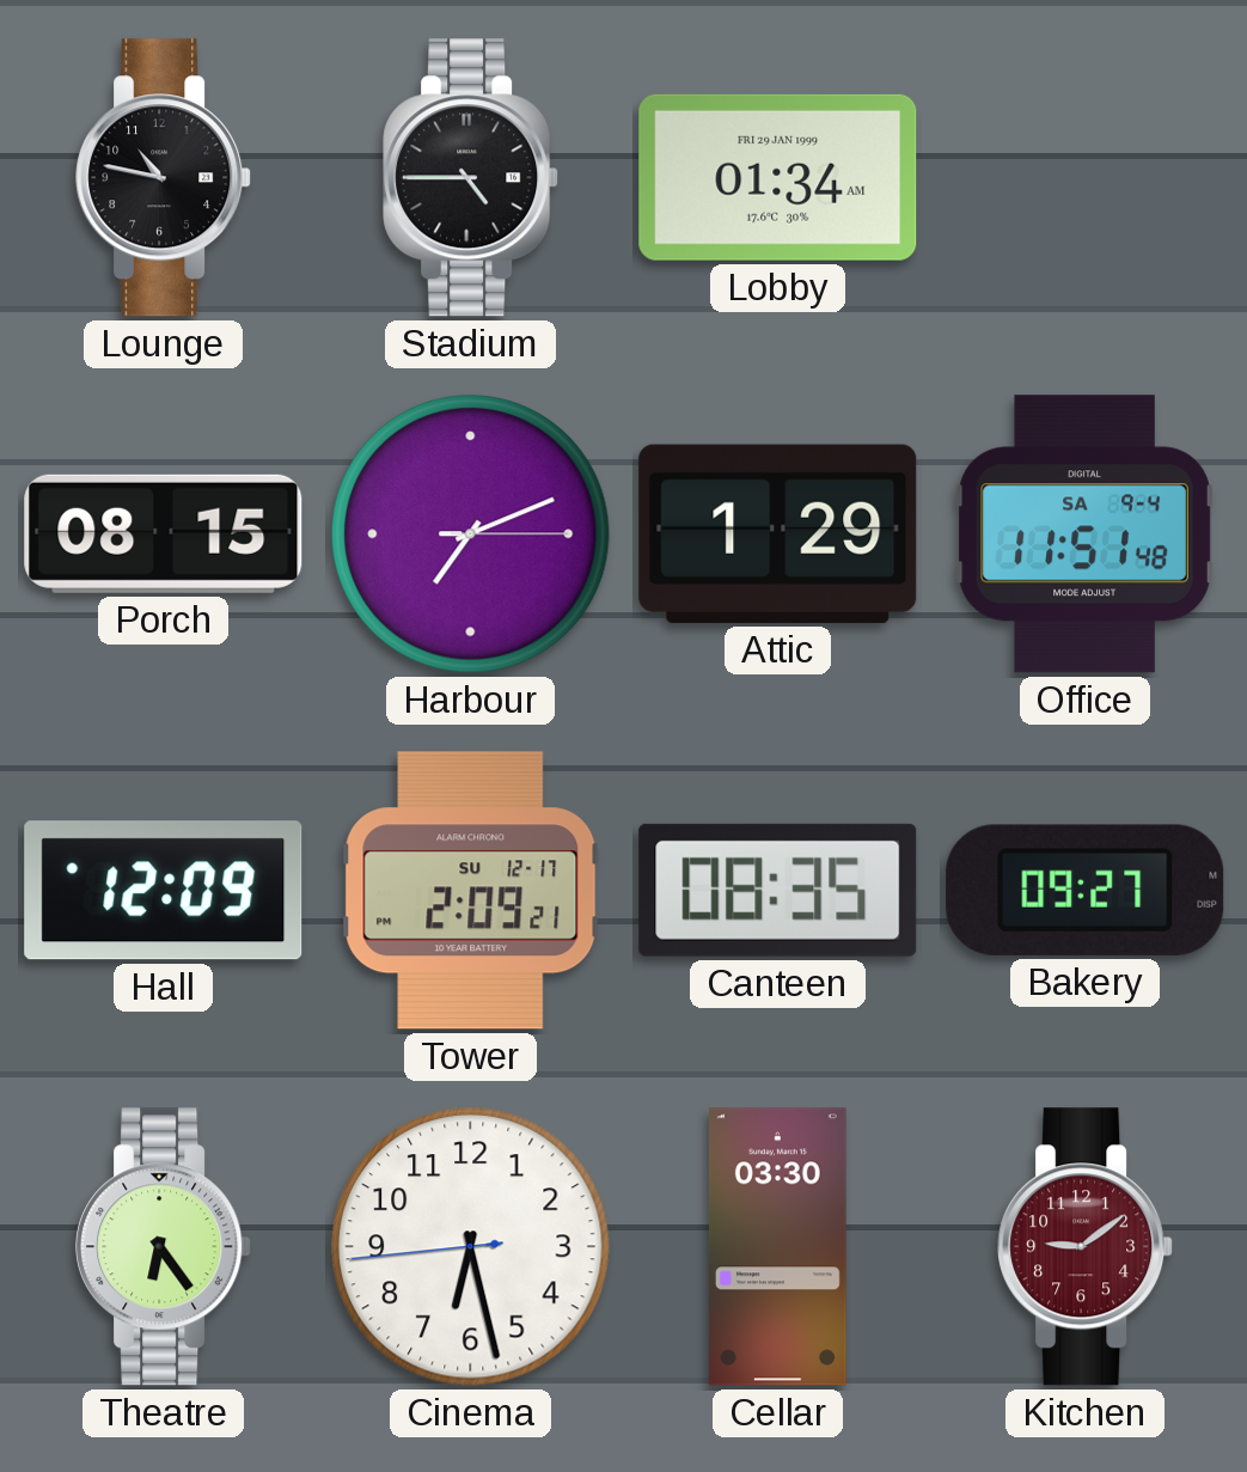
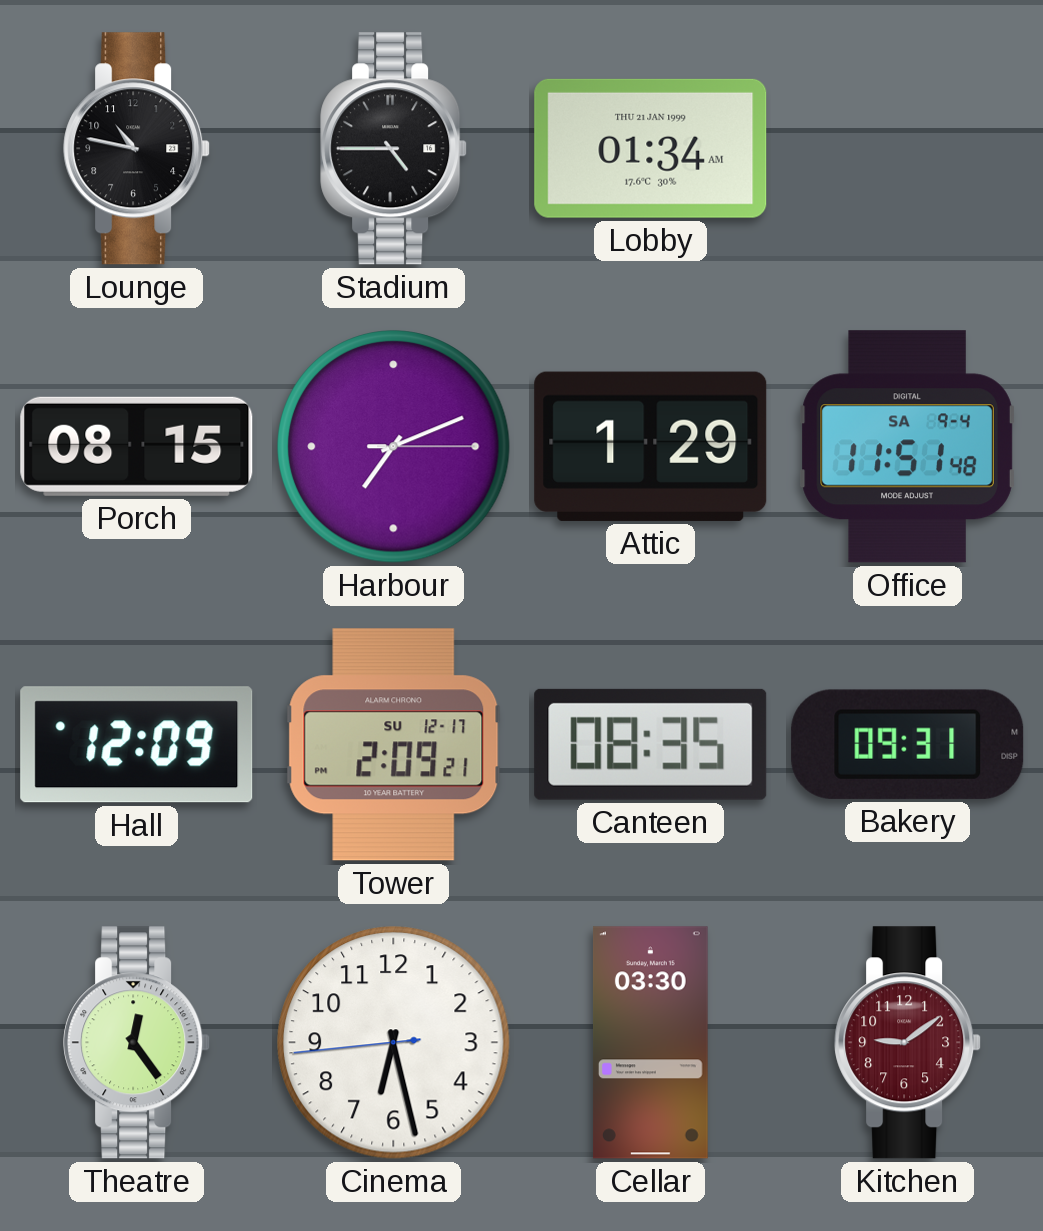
Lobby date: FRI 29 JAN 1999 -> THU 21 JAN 1999
Bakery: 09:27 -> 09:31
Theatre: 6:24 -> 12:24
